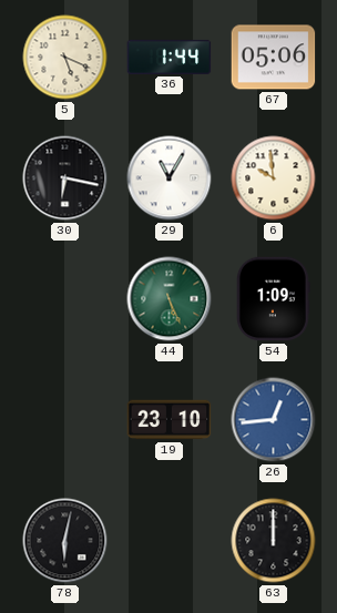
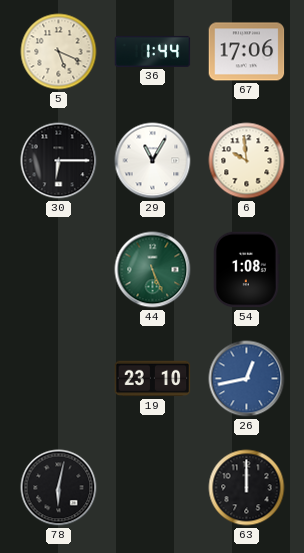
67: 05:06 -> 17:06
30: 6:17 -> 6:15
54: 1:09 -> 1:08
26: 12:44 -> 12:43
